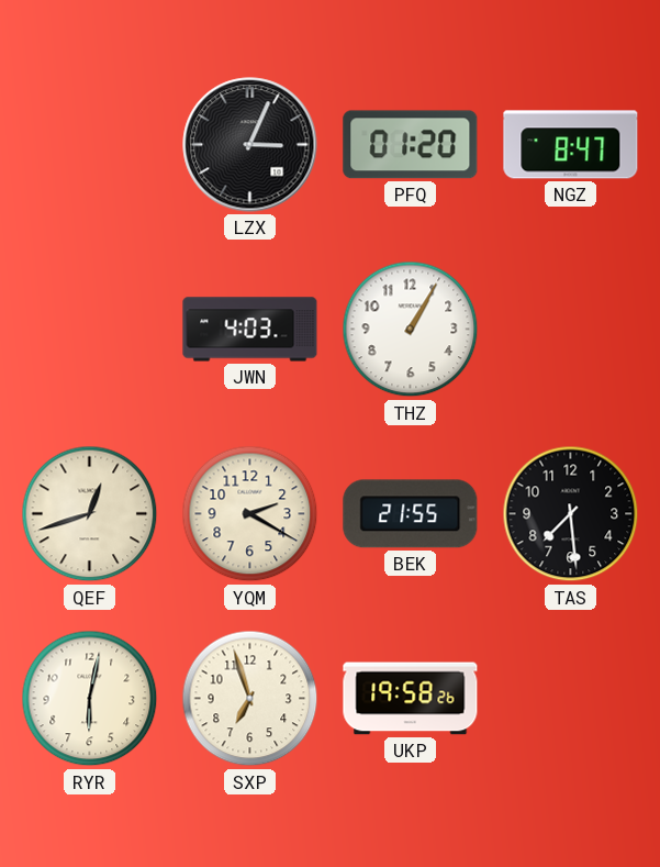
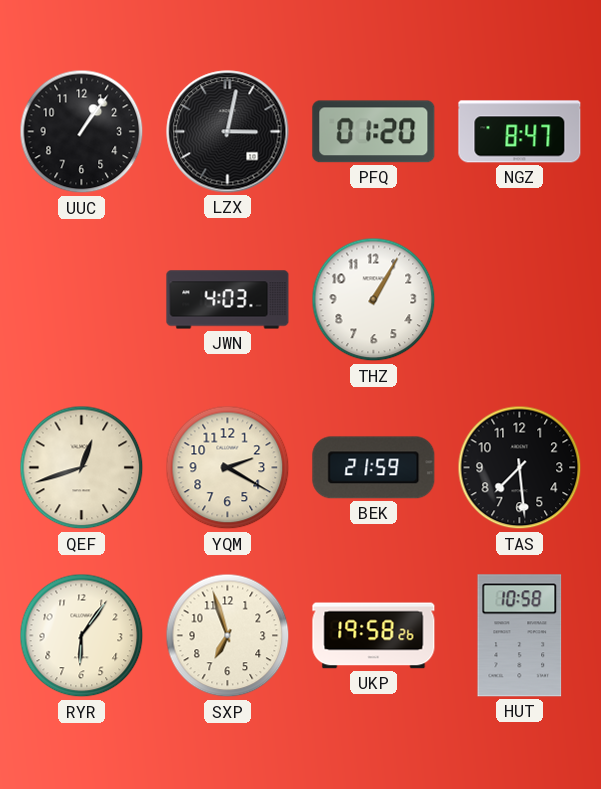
UUC: none -> 1:06
LZX: 3:04 -> 3:02
BEK: 21:55 -> 21:59
RYR: 6:02 -> 6:06
HUT: none -> 10:58
